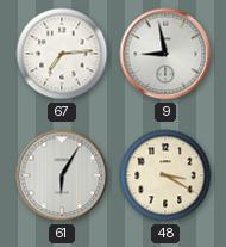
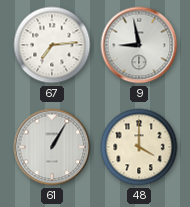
61: 6:05 -> 1:05
48: 3:20 -> 4:00
